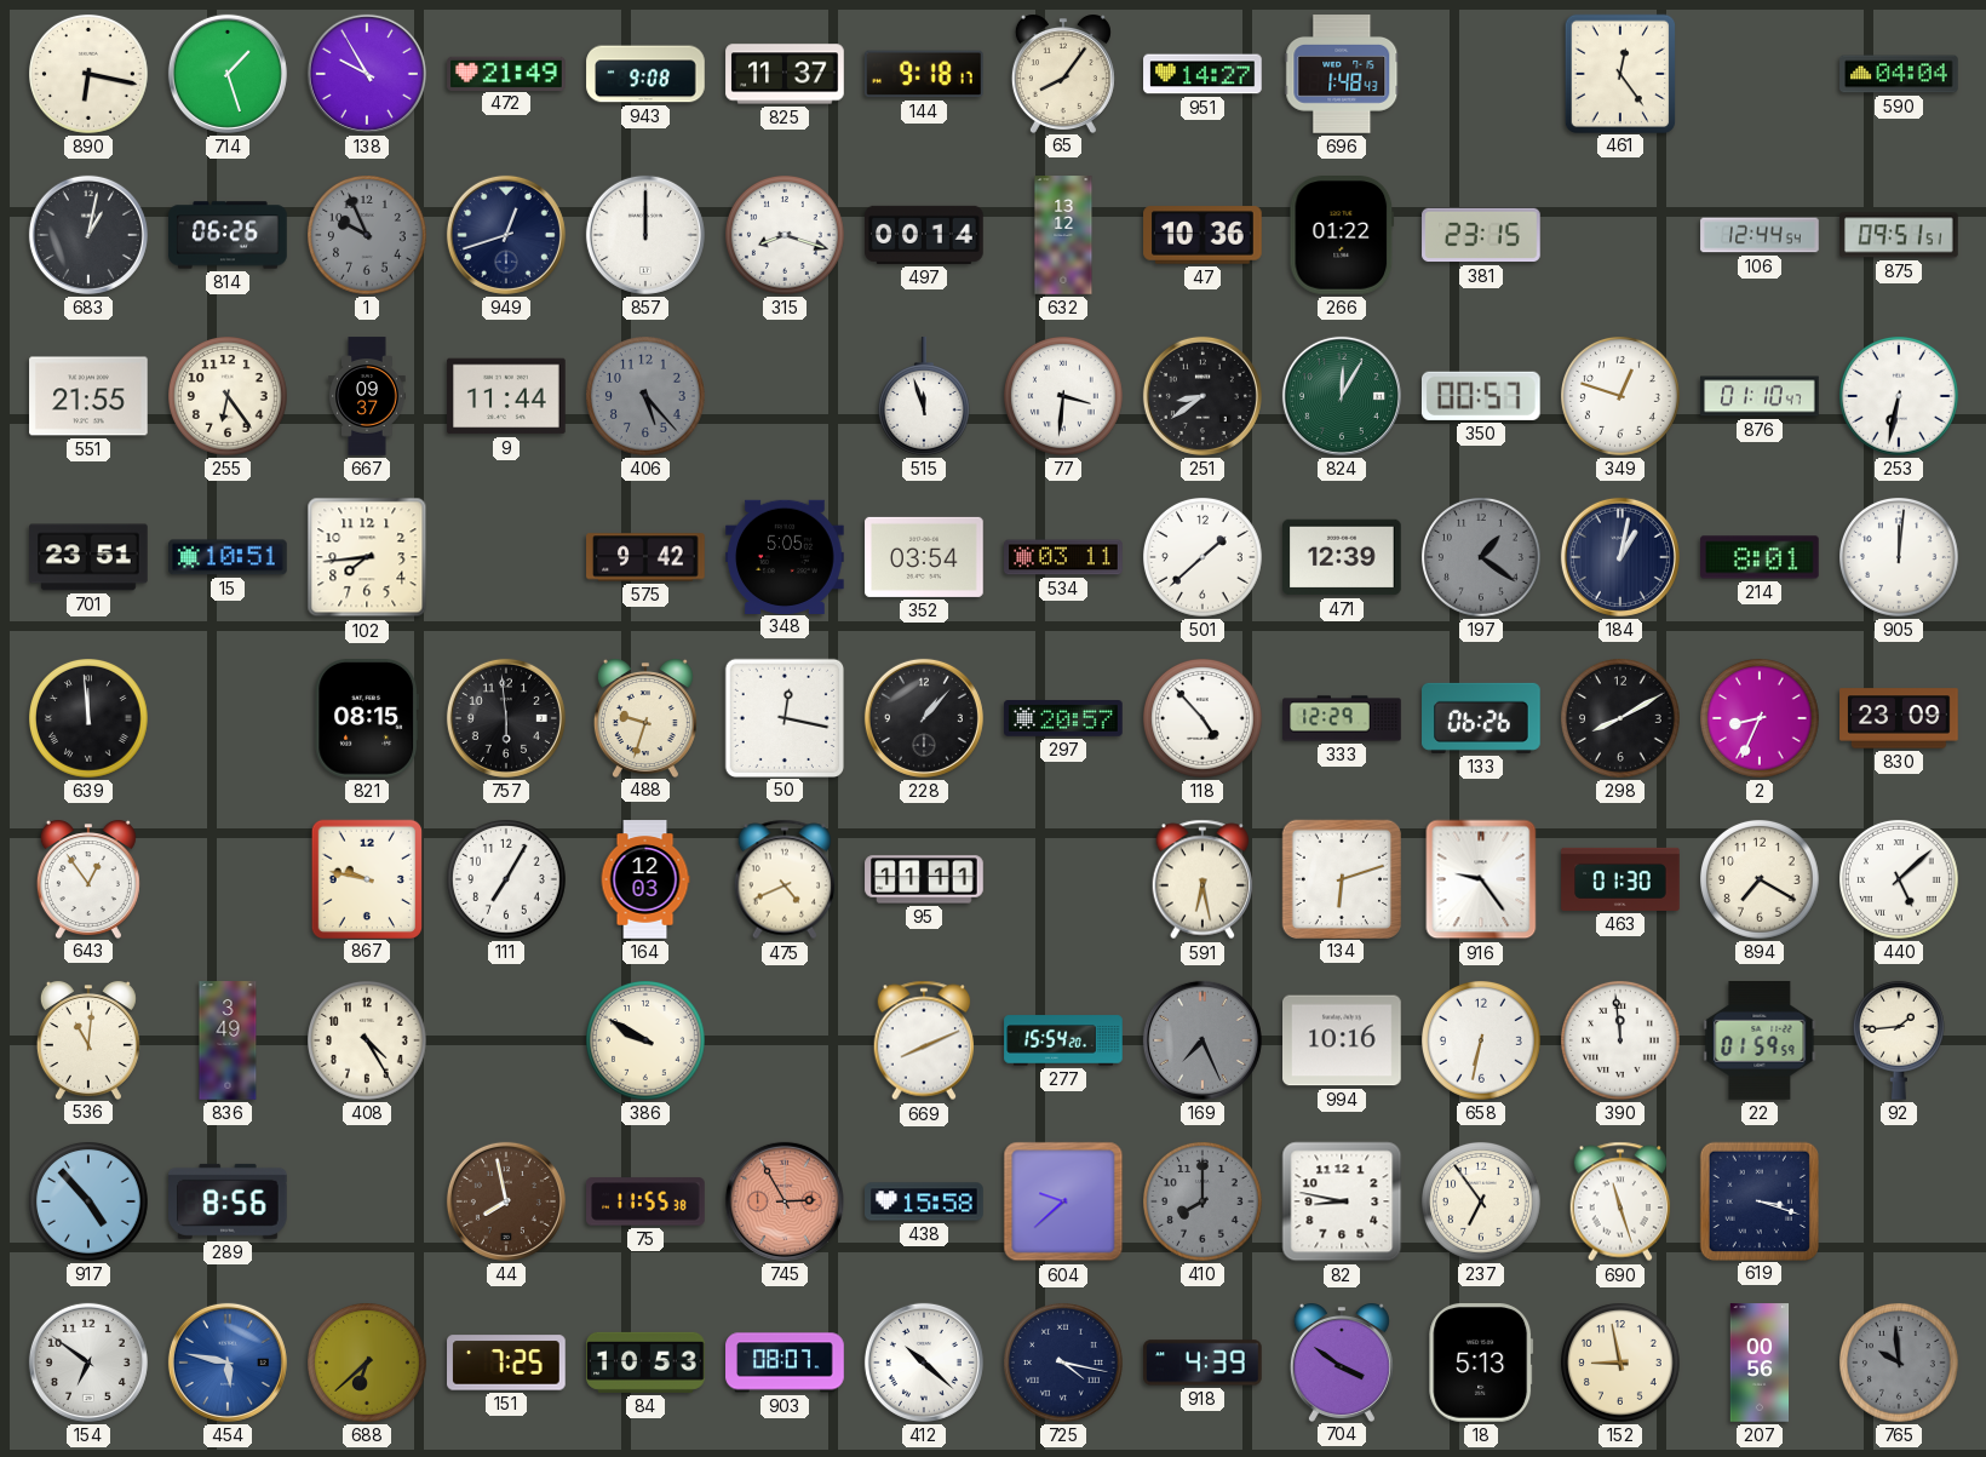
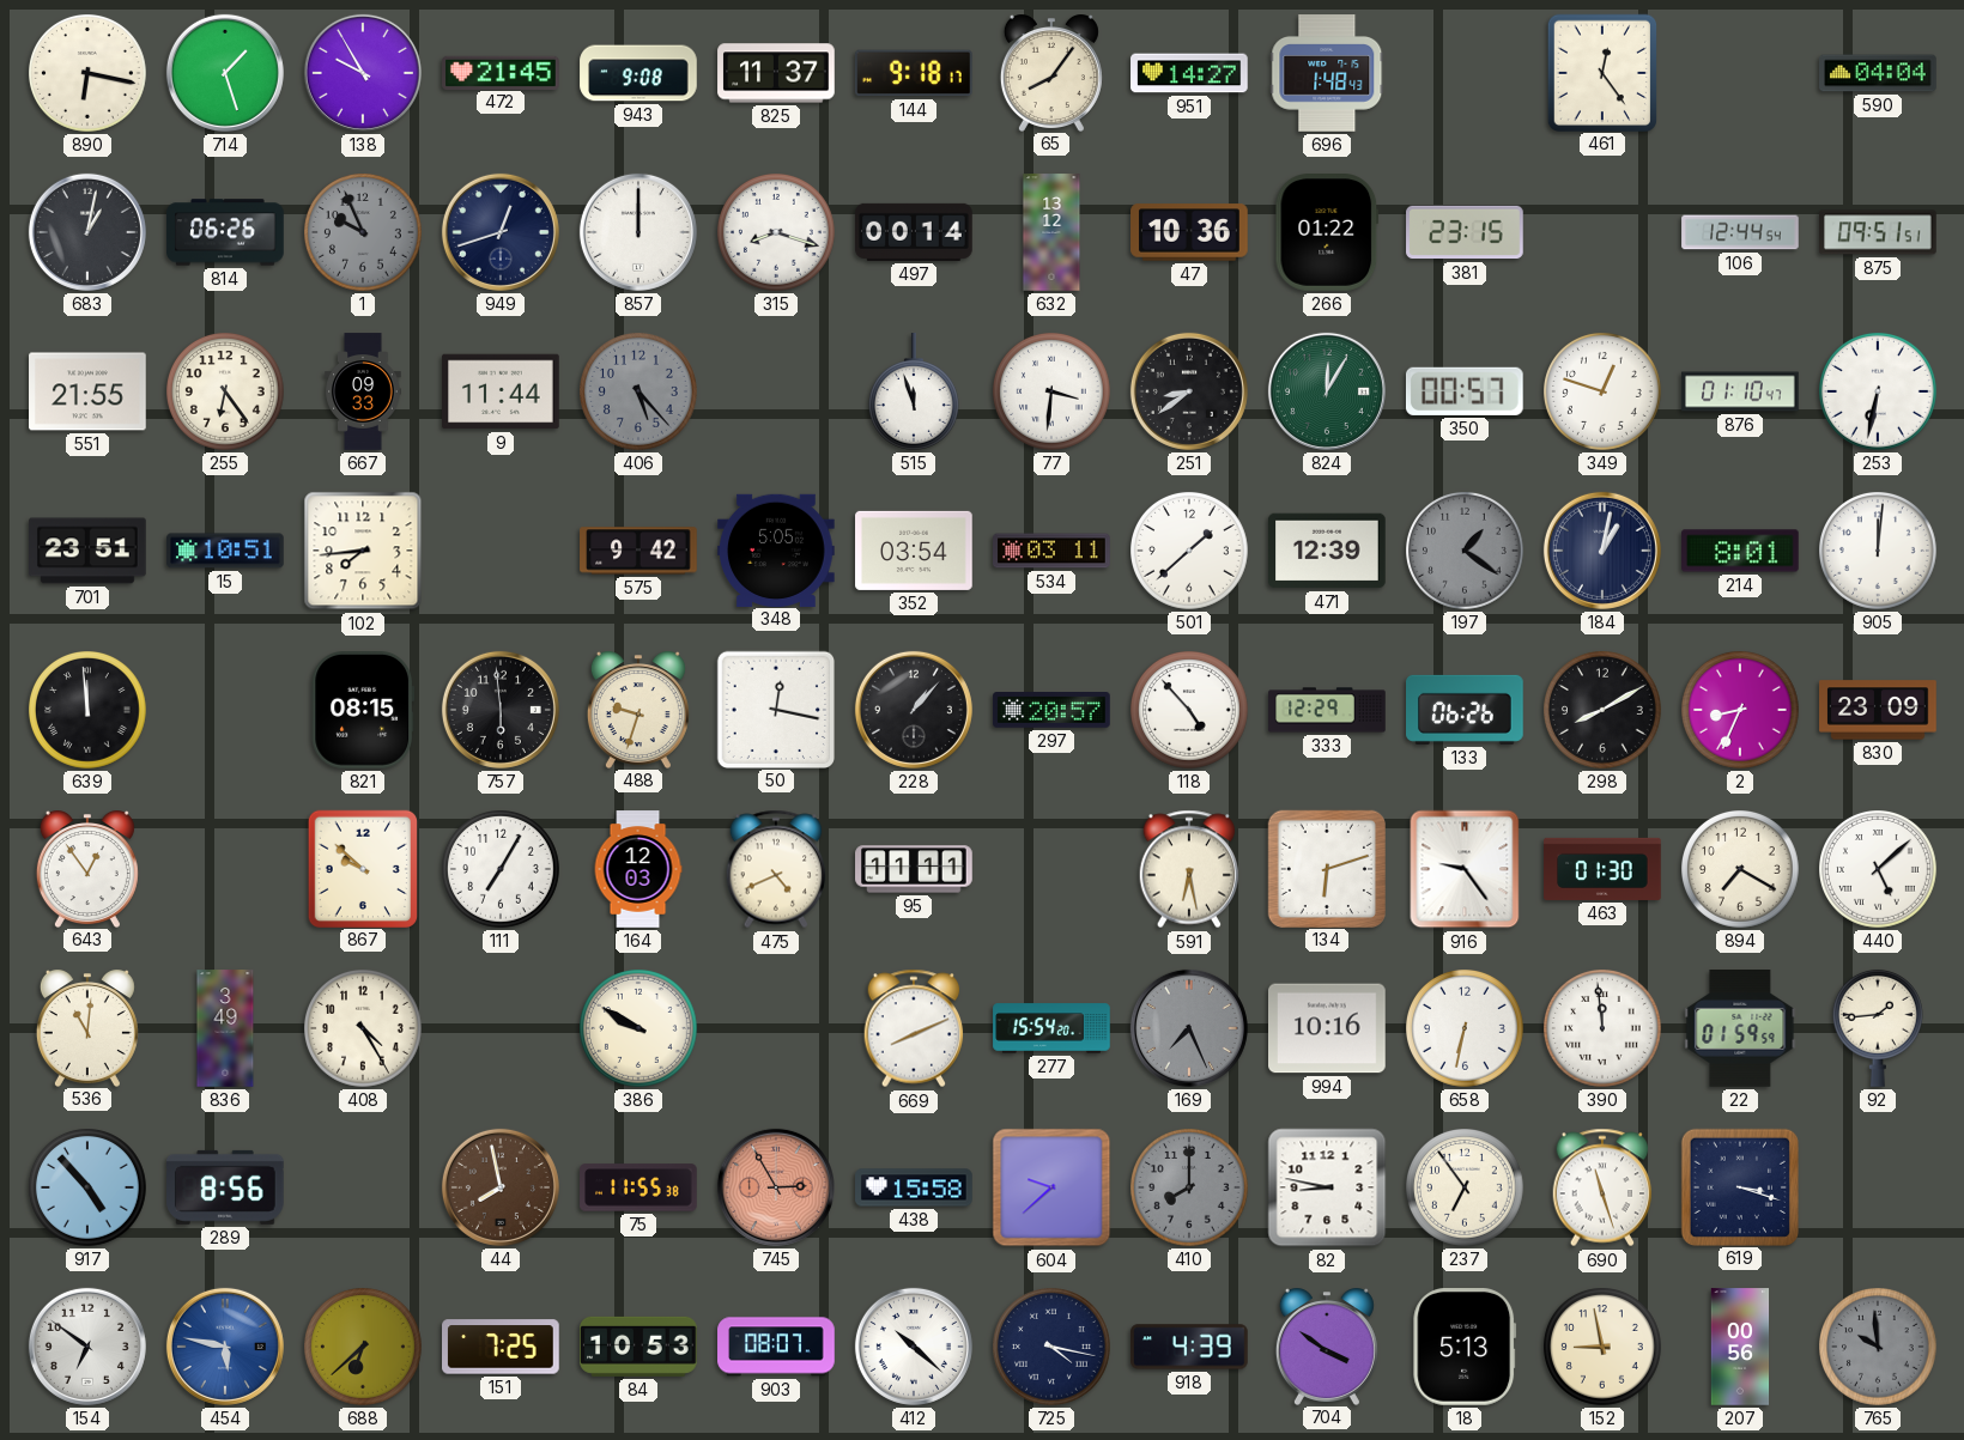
472: 21:49 -> 21:45
667: 09:37 -> 09:33
867: 9:47 -> 9:52
